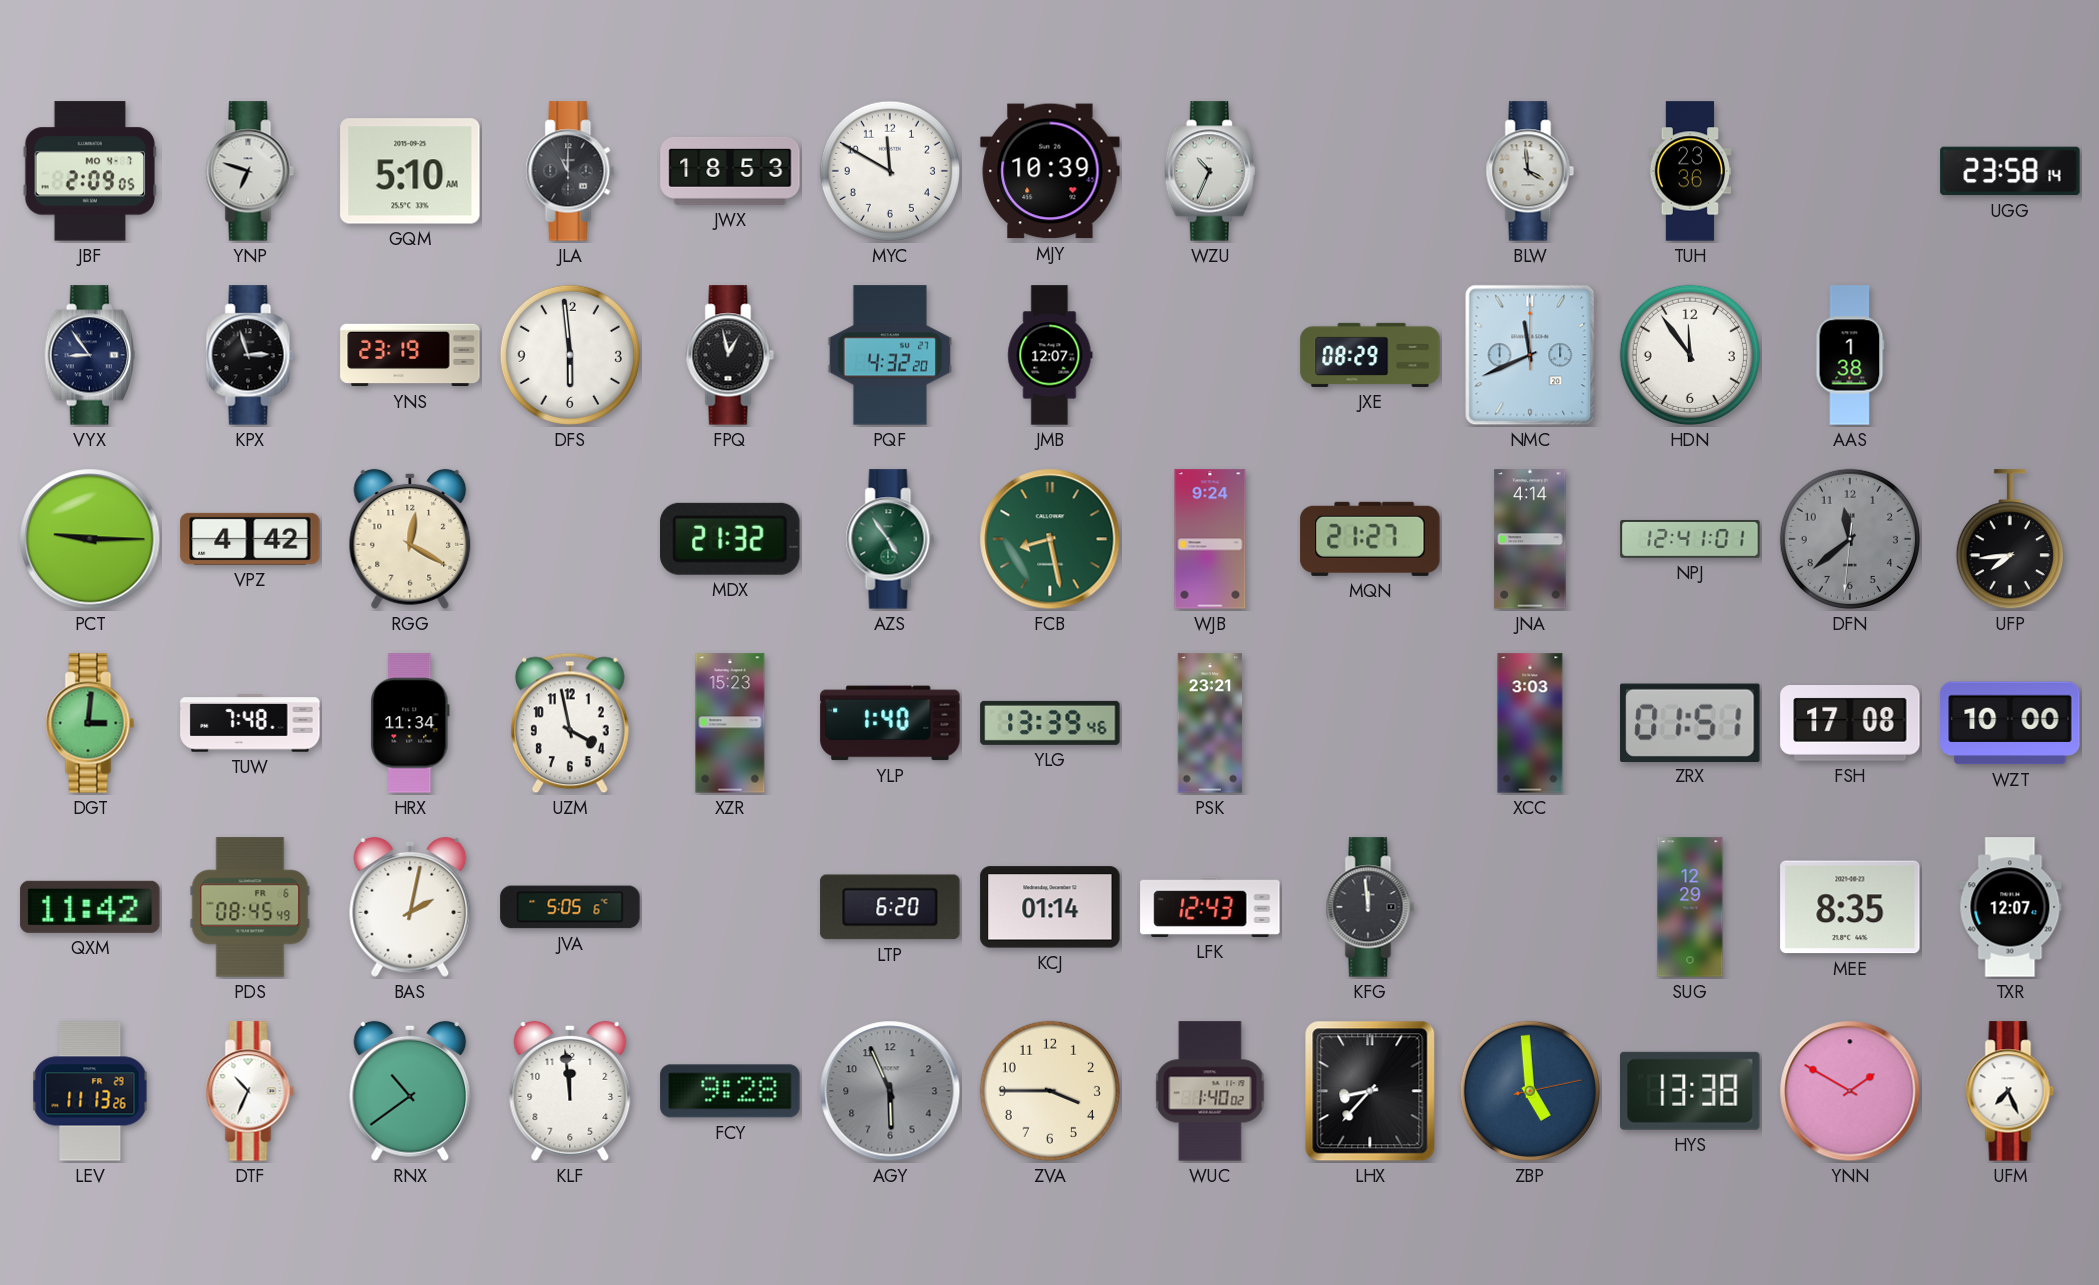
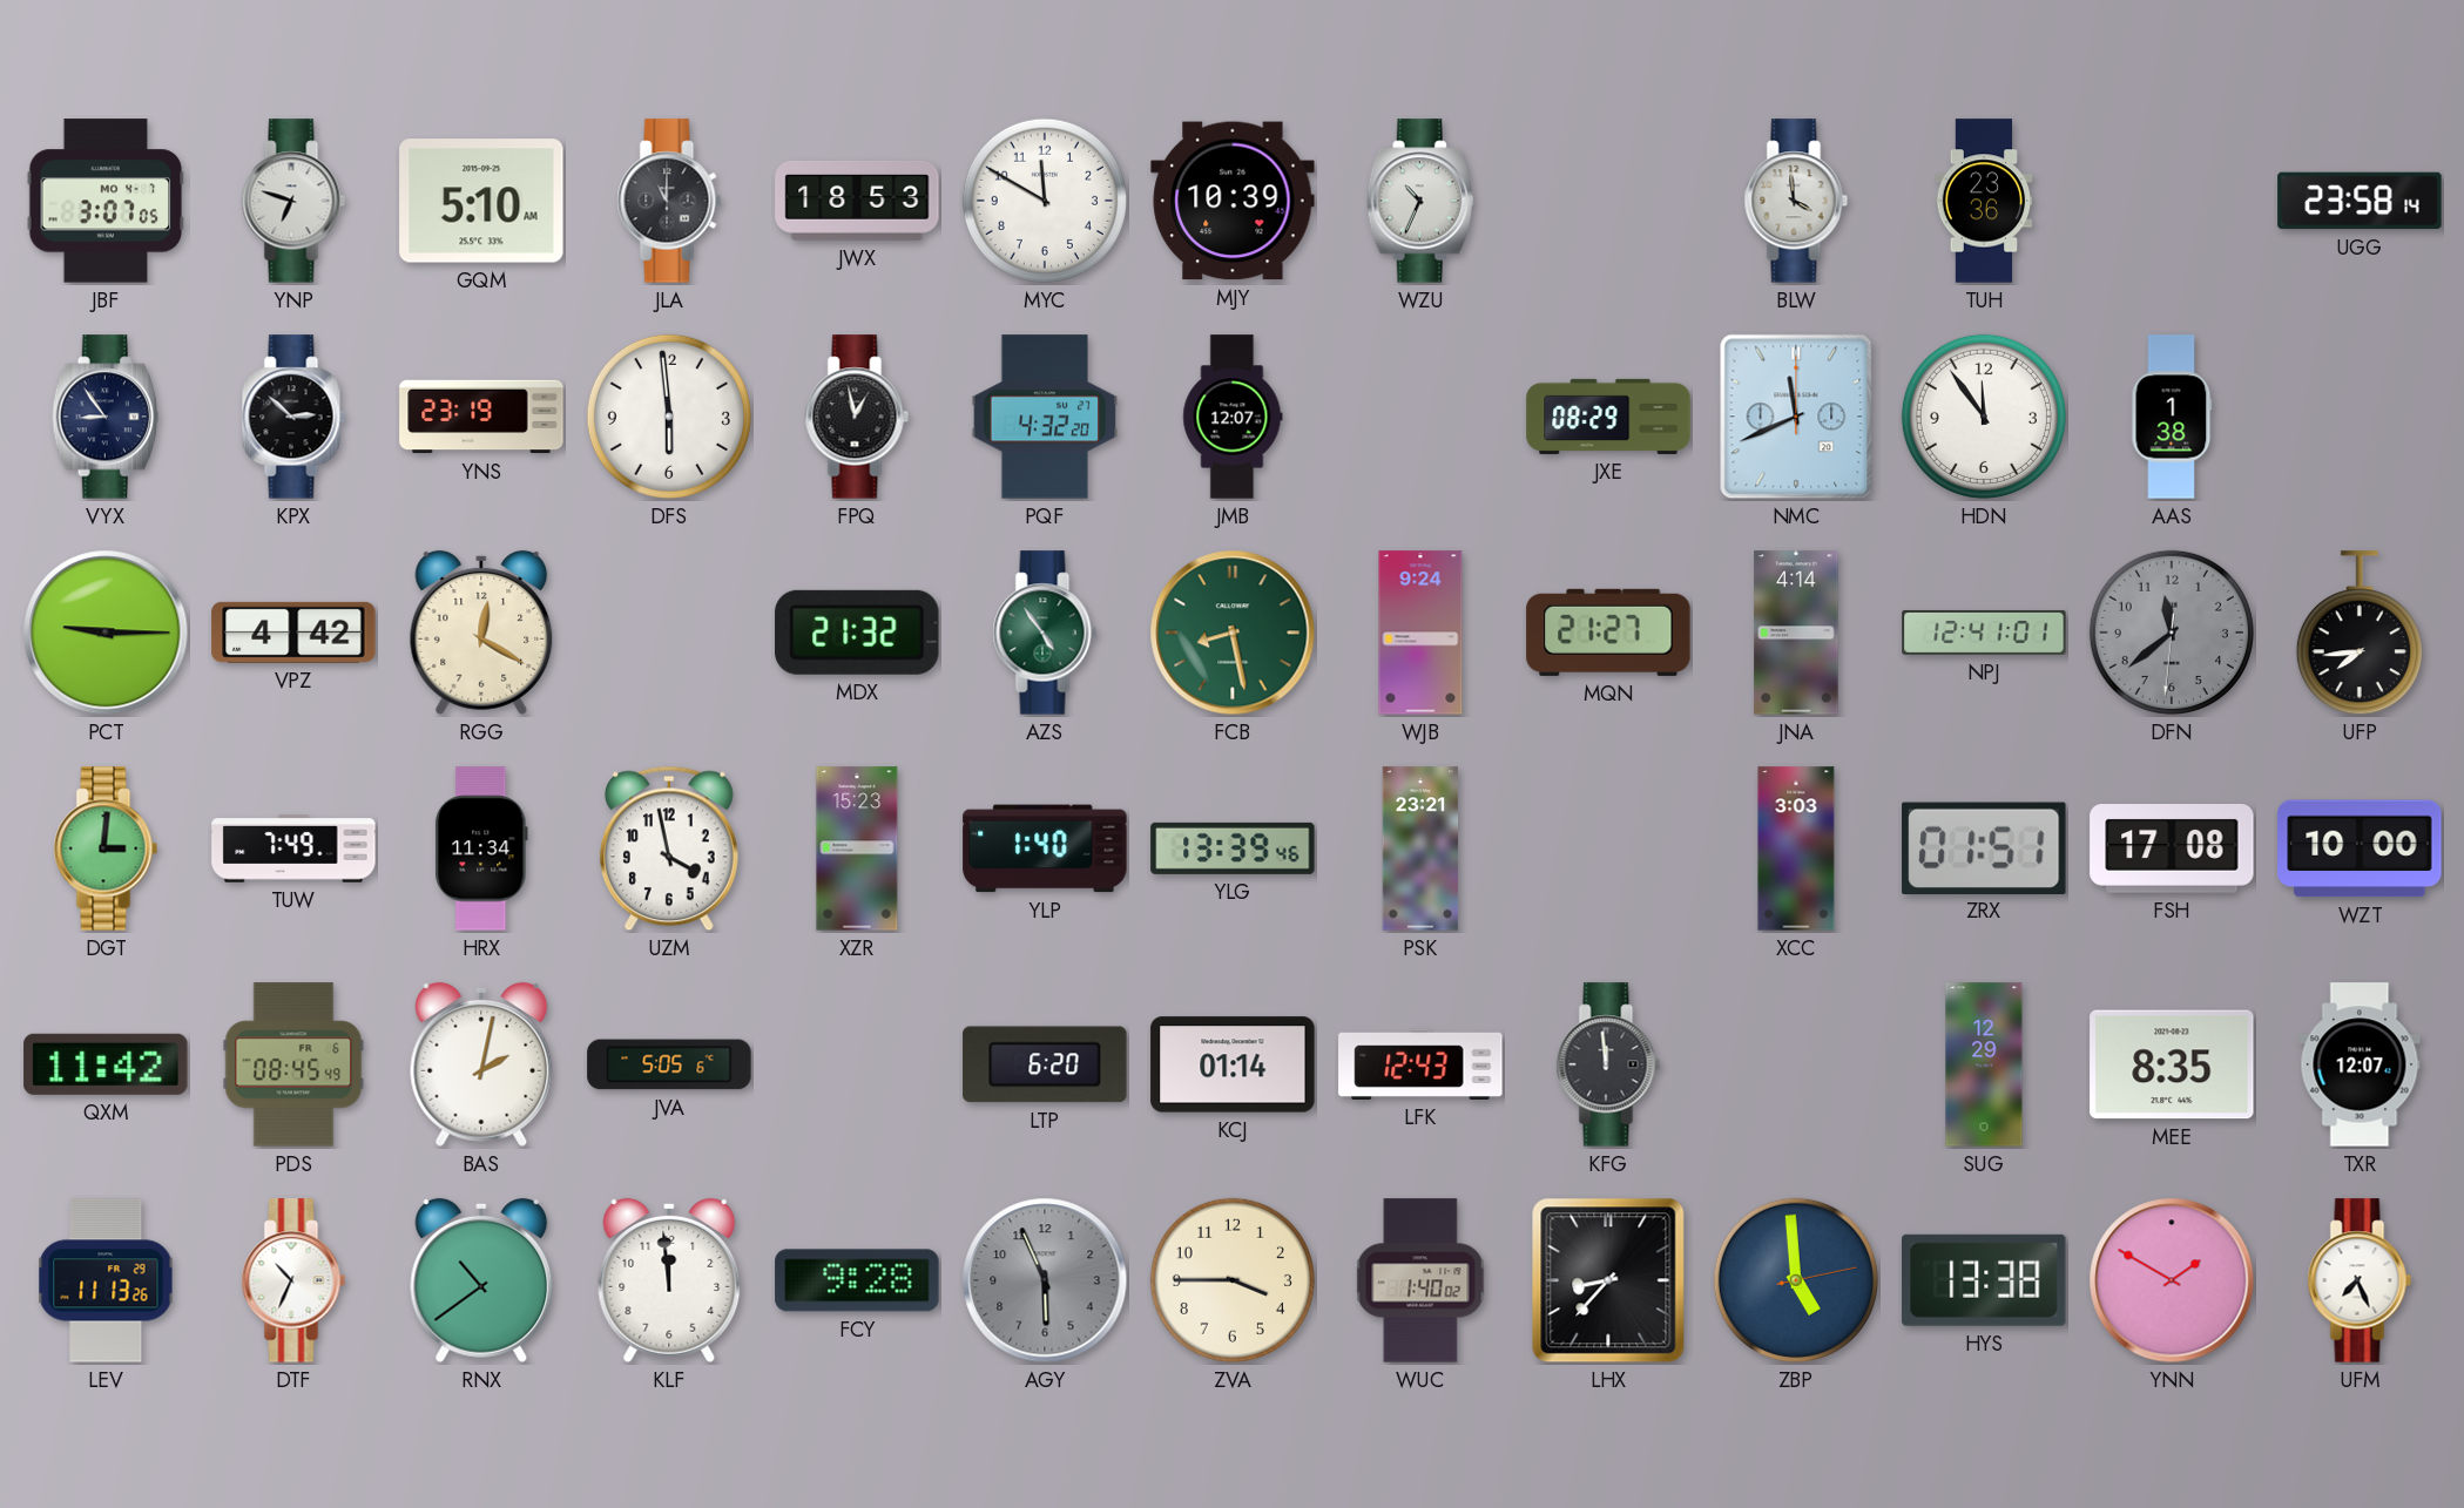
JBF: 2:09 -> 3:07
KPX: 2:57 -> 2:52
TUW: 7:48 -> 7:49
